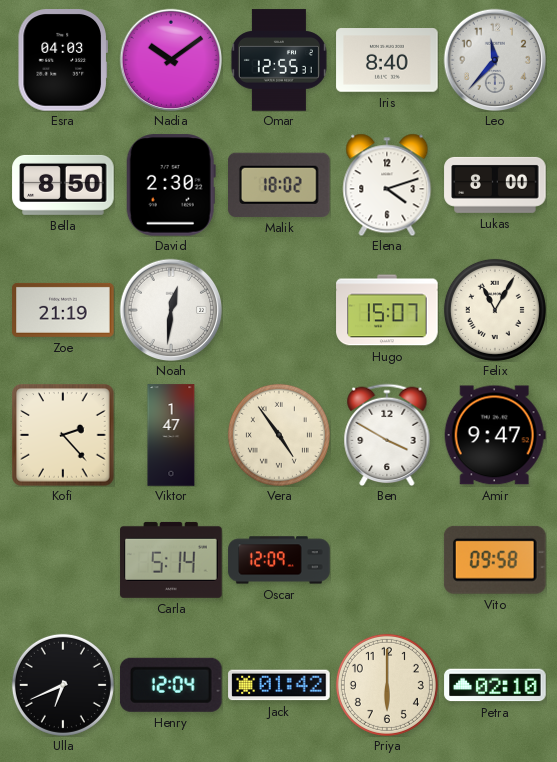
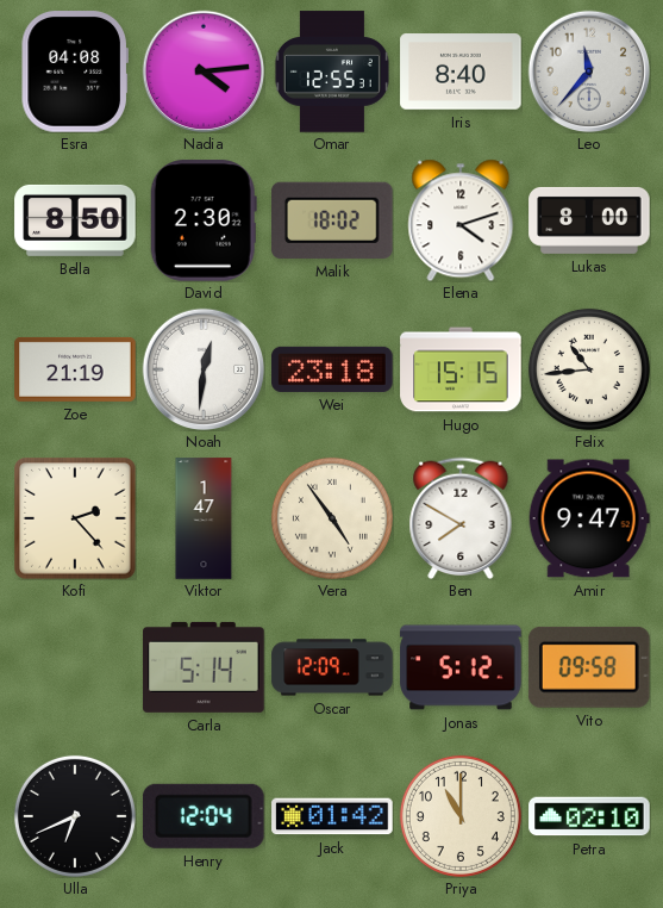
Esra: 04:03 -> 04:08
Nadia: 10:09 -> 4:14
Wei: none -> 23:18
Hugo: 15:07 -> 15:15
Felix: 11:05 -> 10:44
Ben: 3:50 -> 7:50
Jonas: none -> 5:12
Priya: 6:00 -> 11:00
